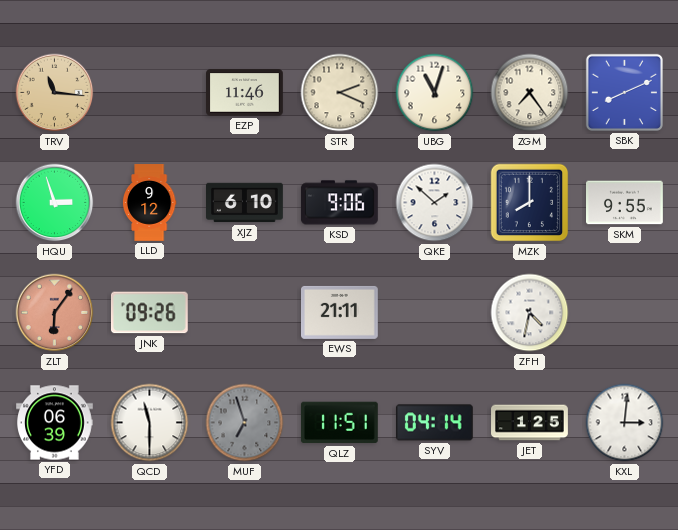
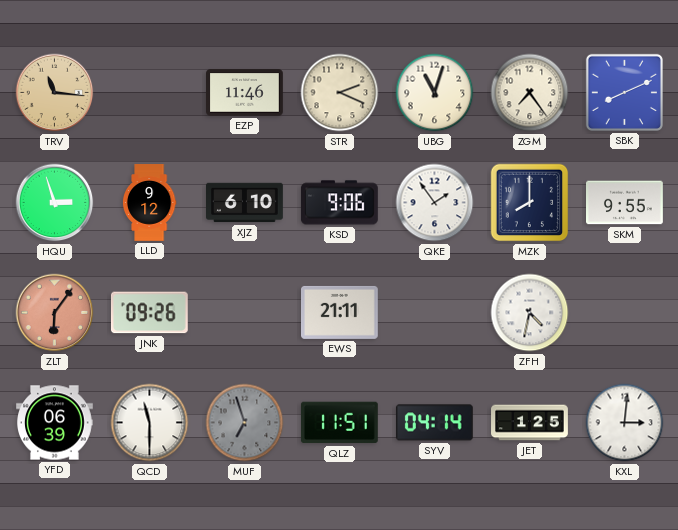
QKE: 1:52 -> 1:54
